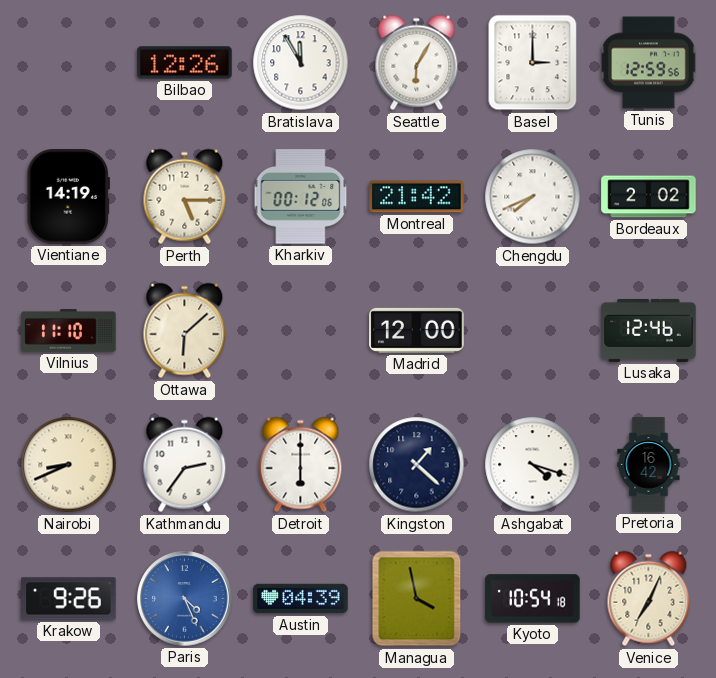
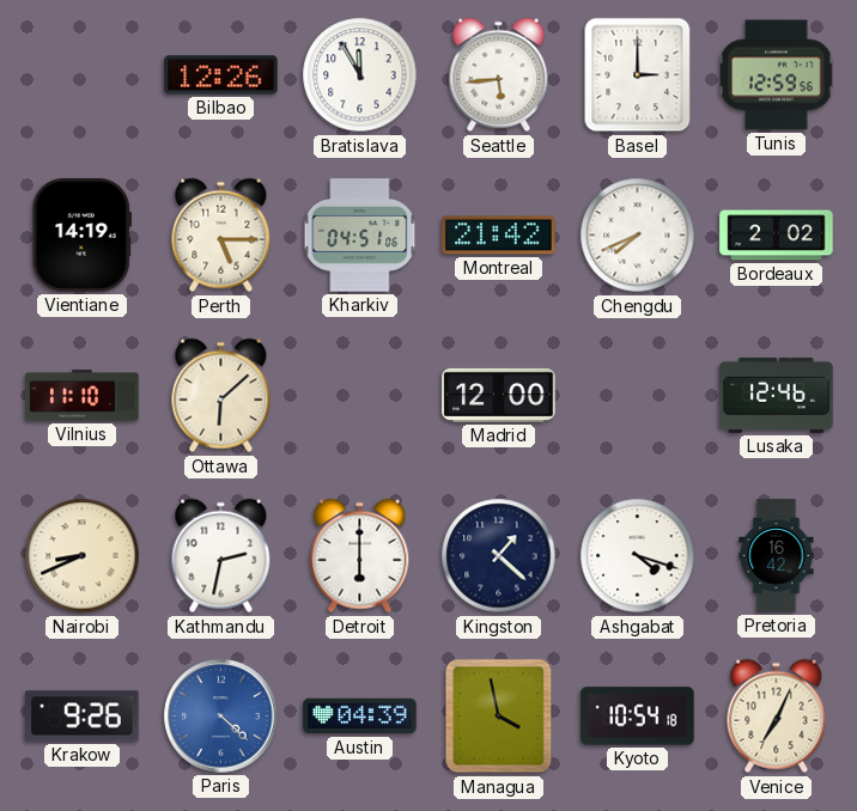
Seattle: 6:05 -> 5:44
Kharkiv: 00:12 -> 04:51
Kathmandu: 2:36 -> 2:32
Paris: 4:26 -> 4:22
